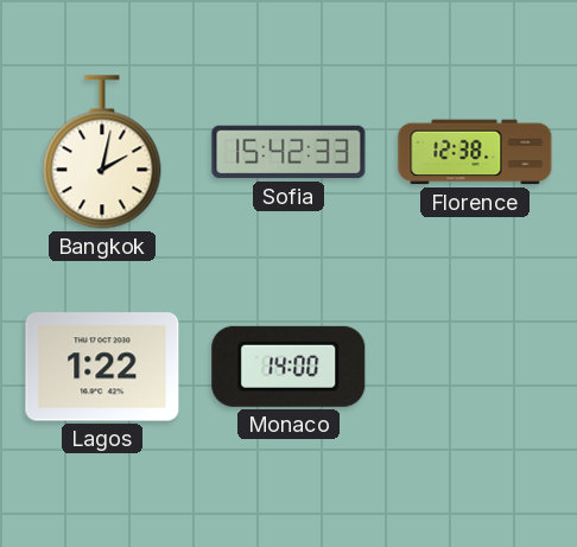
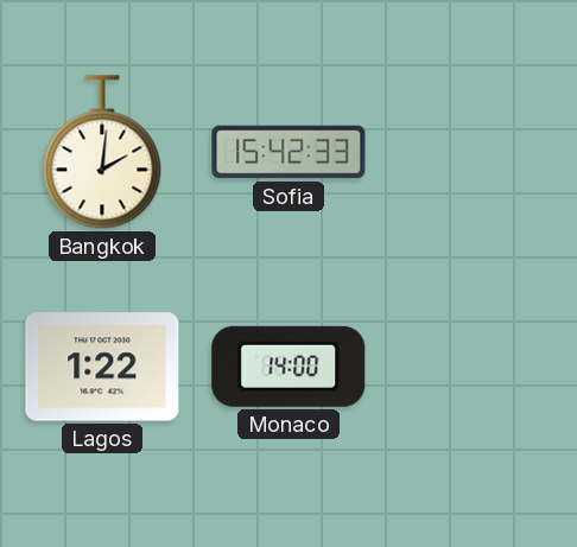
Bangkok: 2:02 -> 2:01
Florence: 12:38 -> none
